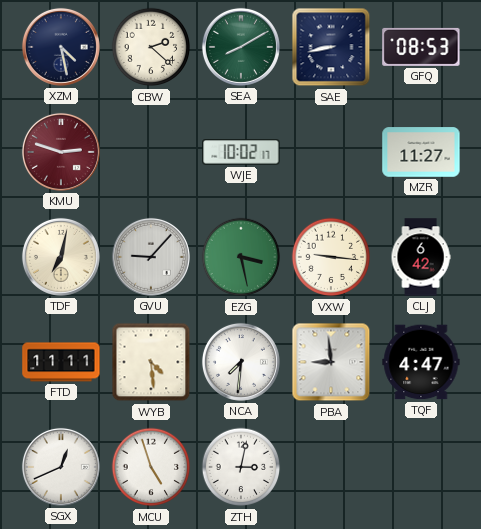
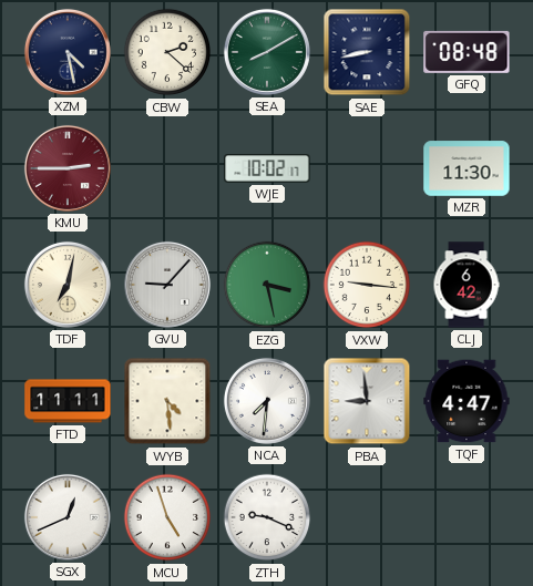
GFQ: 08:53 -> 08:48
KMU: 2:48 -> 2:45
MZR: 11:27 -> 11:30
ZTH: 3:02 -> 9:19
